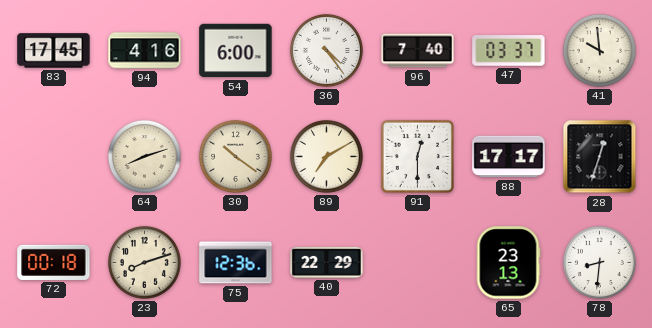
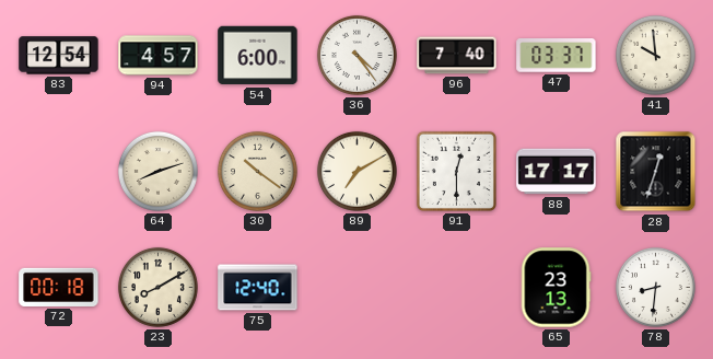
83: 17:45 -> 12:54
94: 4:16 -> 4:57
23: 8:12 -> 8:10
75: 12:36 -> 12:40
40: 22:29 -> none
